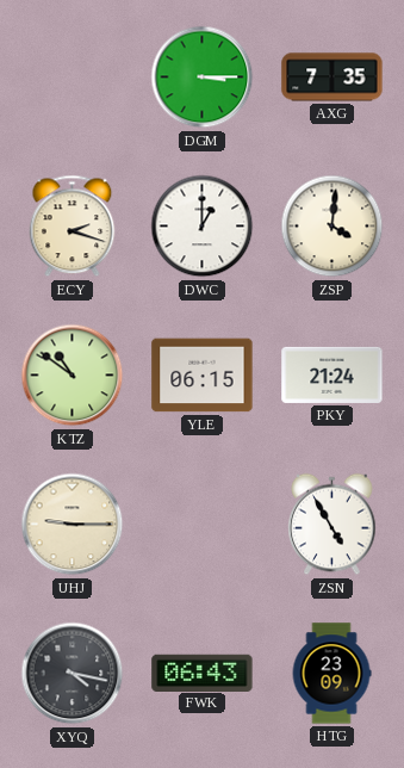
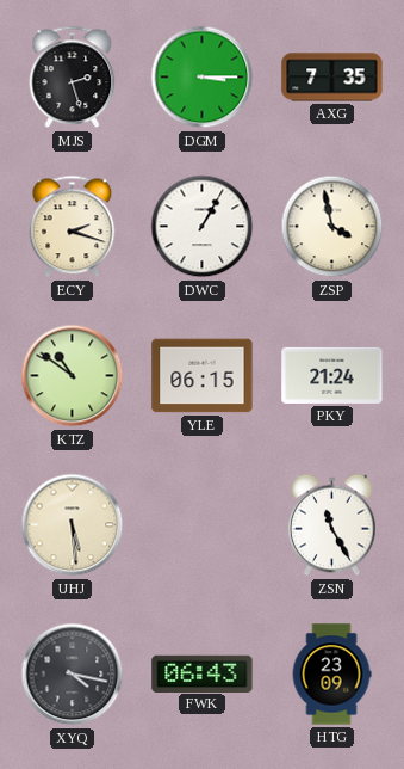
MJS: none -> 2:27
DWC: 1:00 -> 1:05
ZSP: 4:01 -> 3:58
UHJ: 9:15 -> 5:29
ZSN: 4:55 -> 11:25
